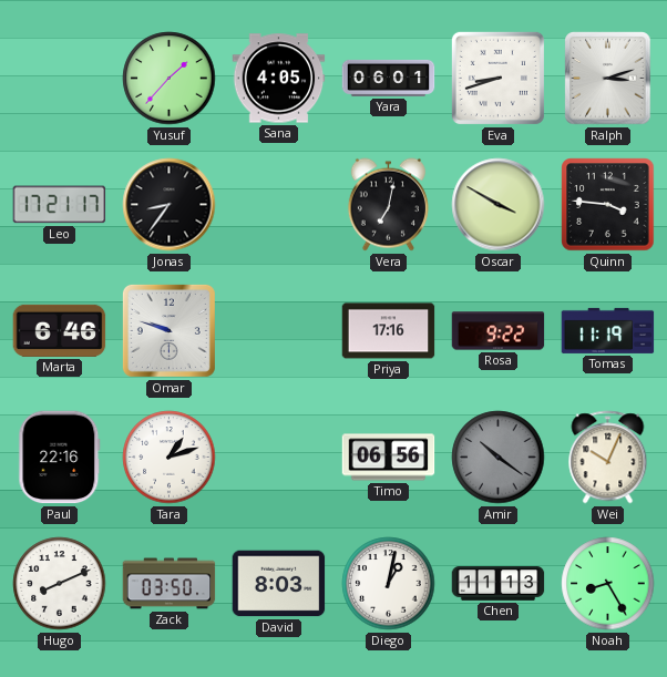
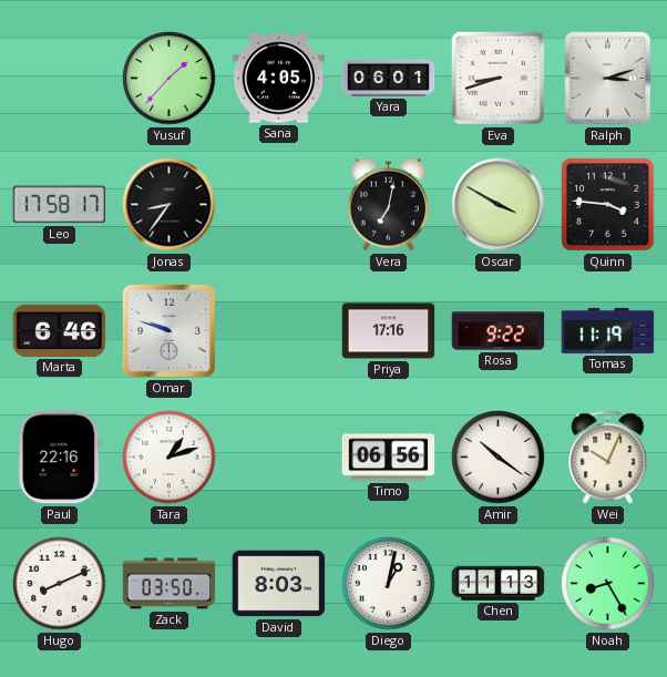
Leo: 17:21 -> 17:58
Amir dial: grey -> white
